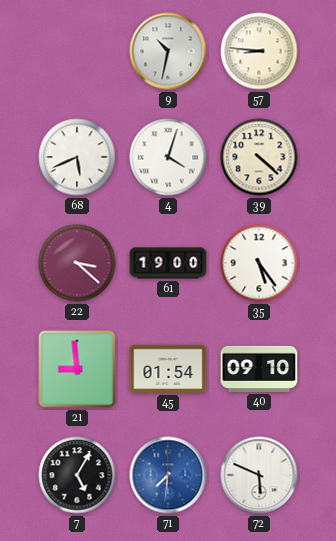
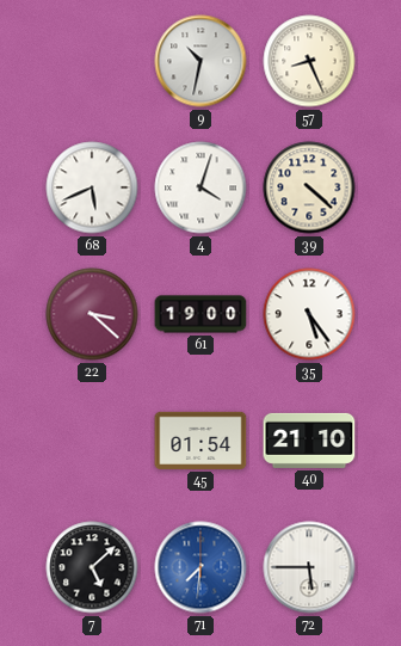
57: 8:46 -> 8:26
21: 8:59 -> none
40: 09:10 -> 21:10
7: 5:05 -> 5:08
72: 5:49 -> 5:45
